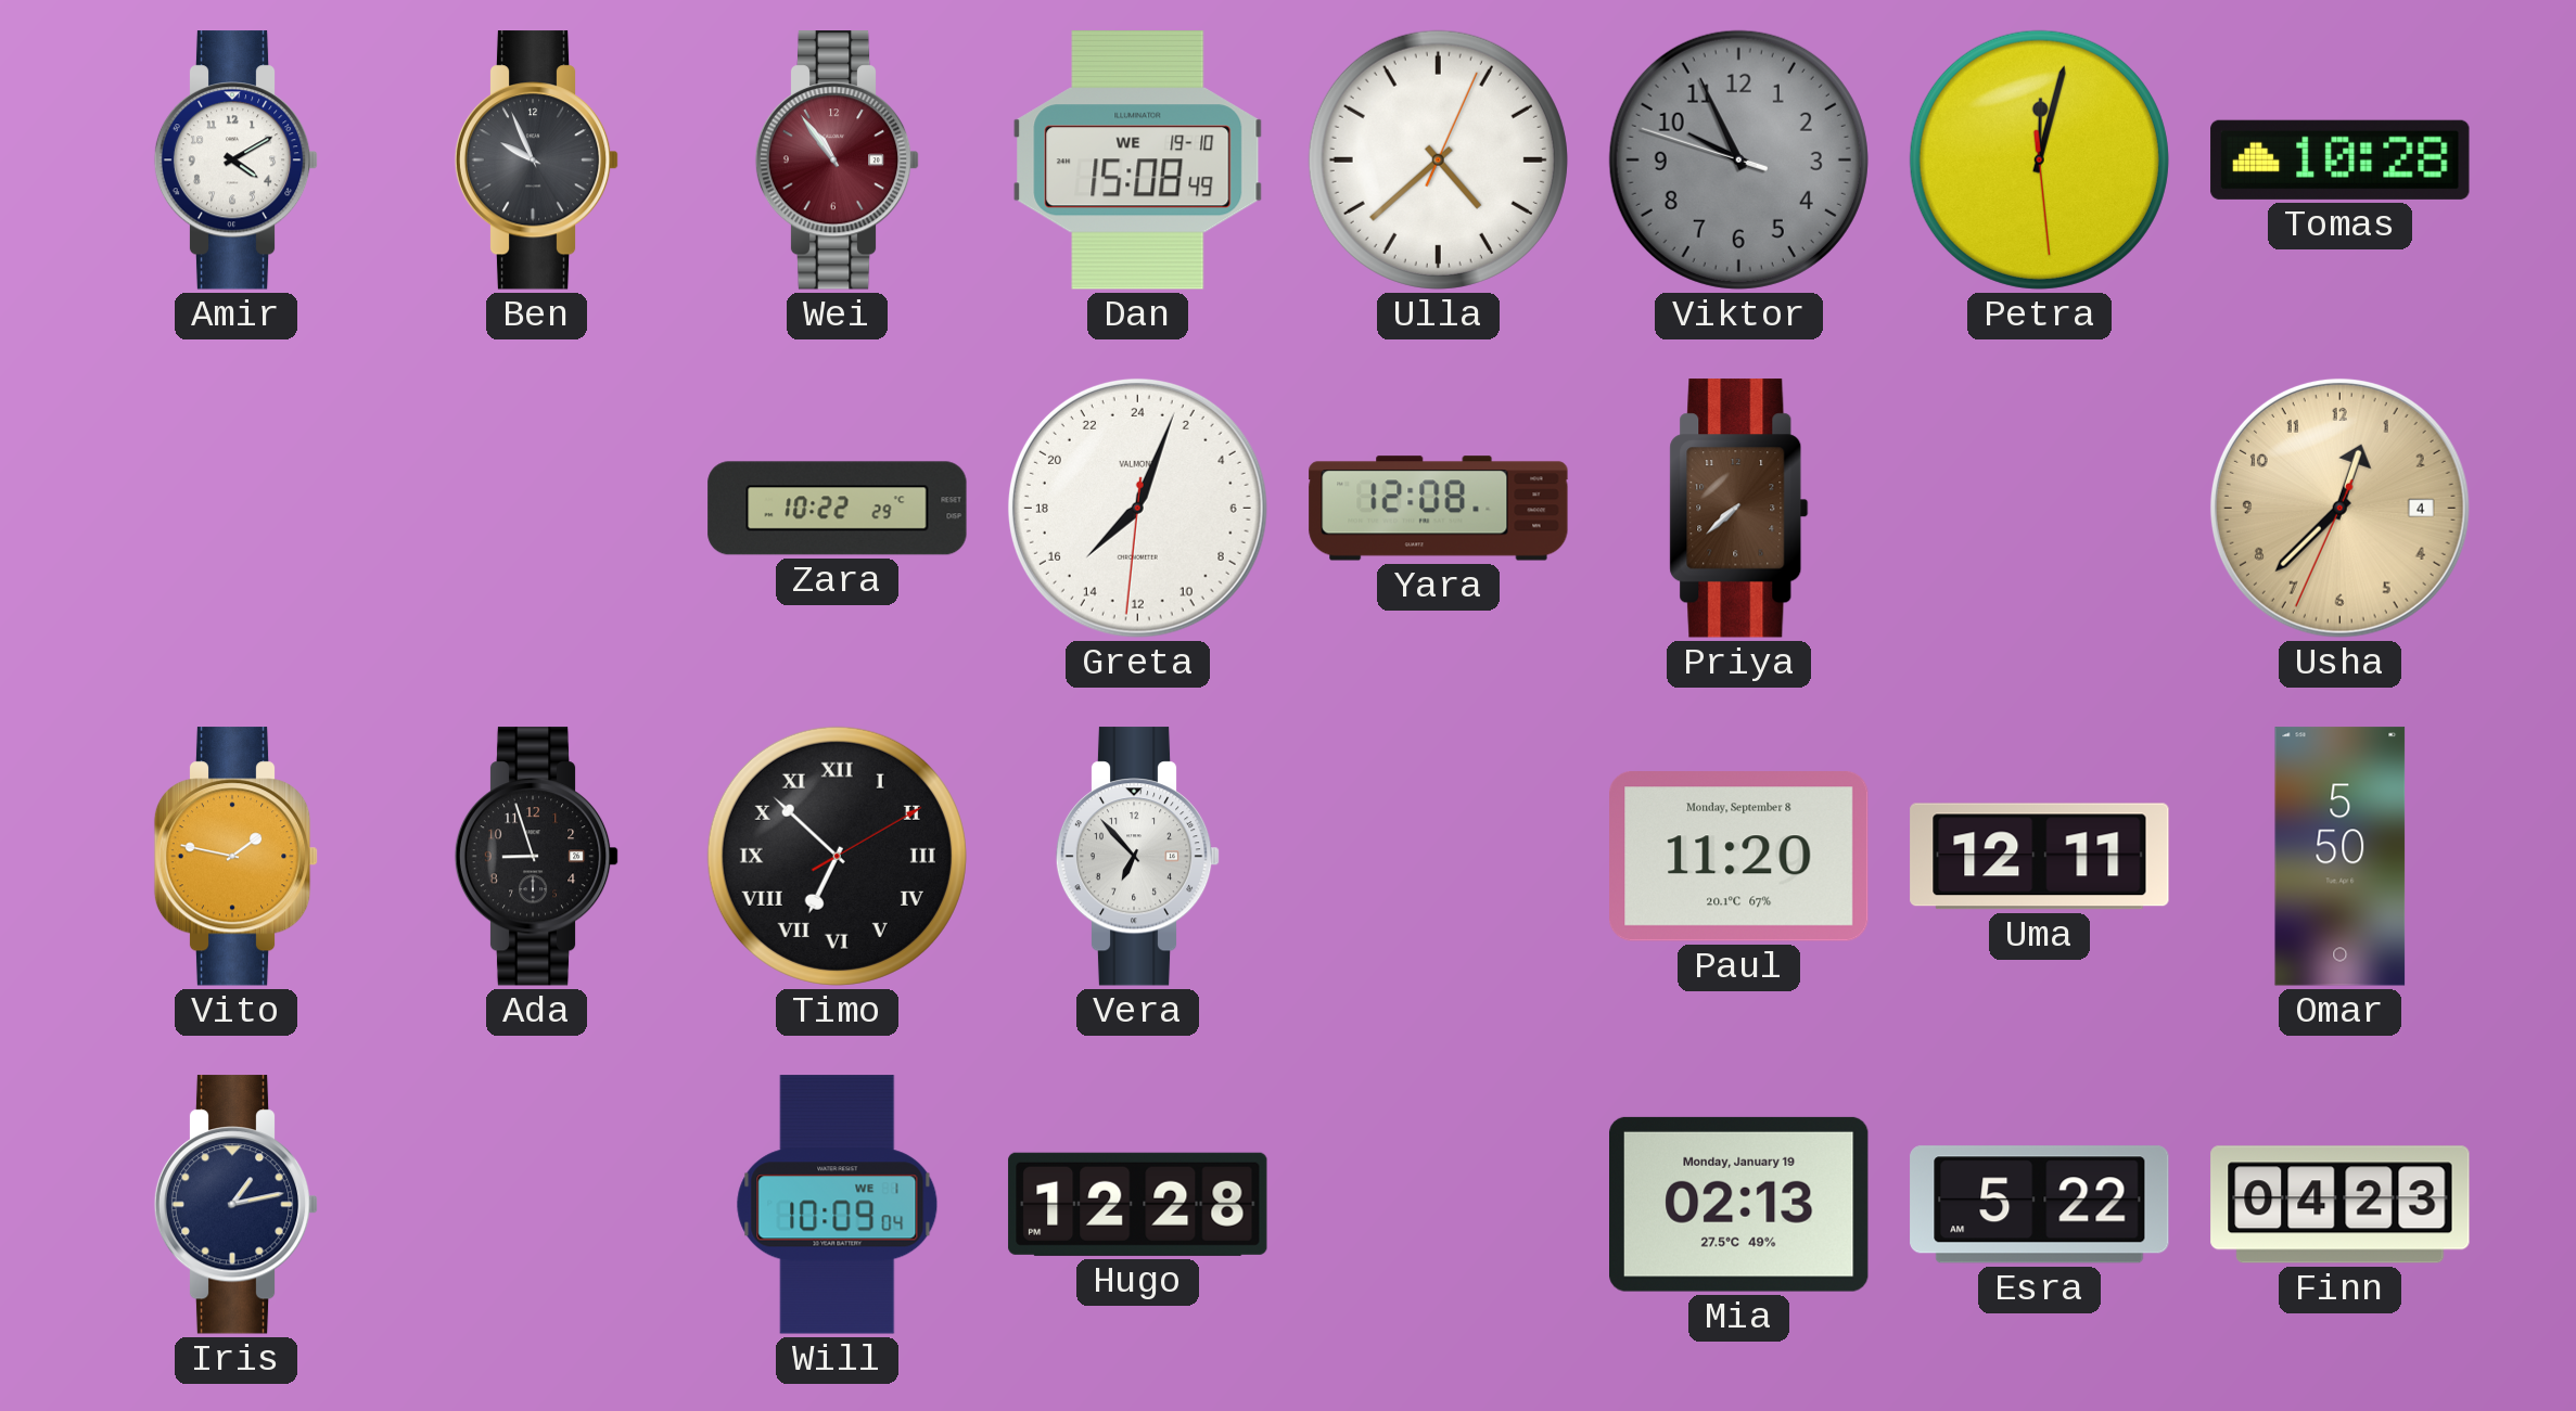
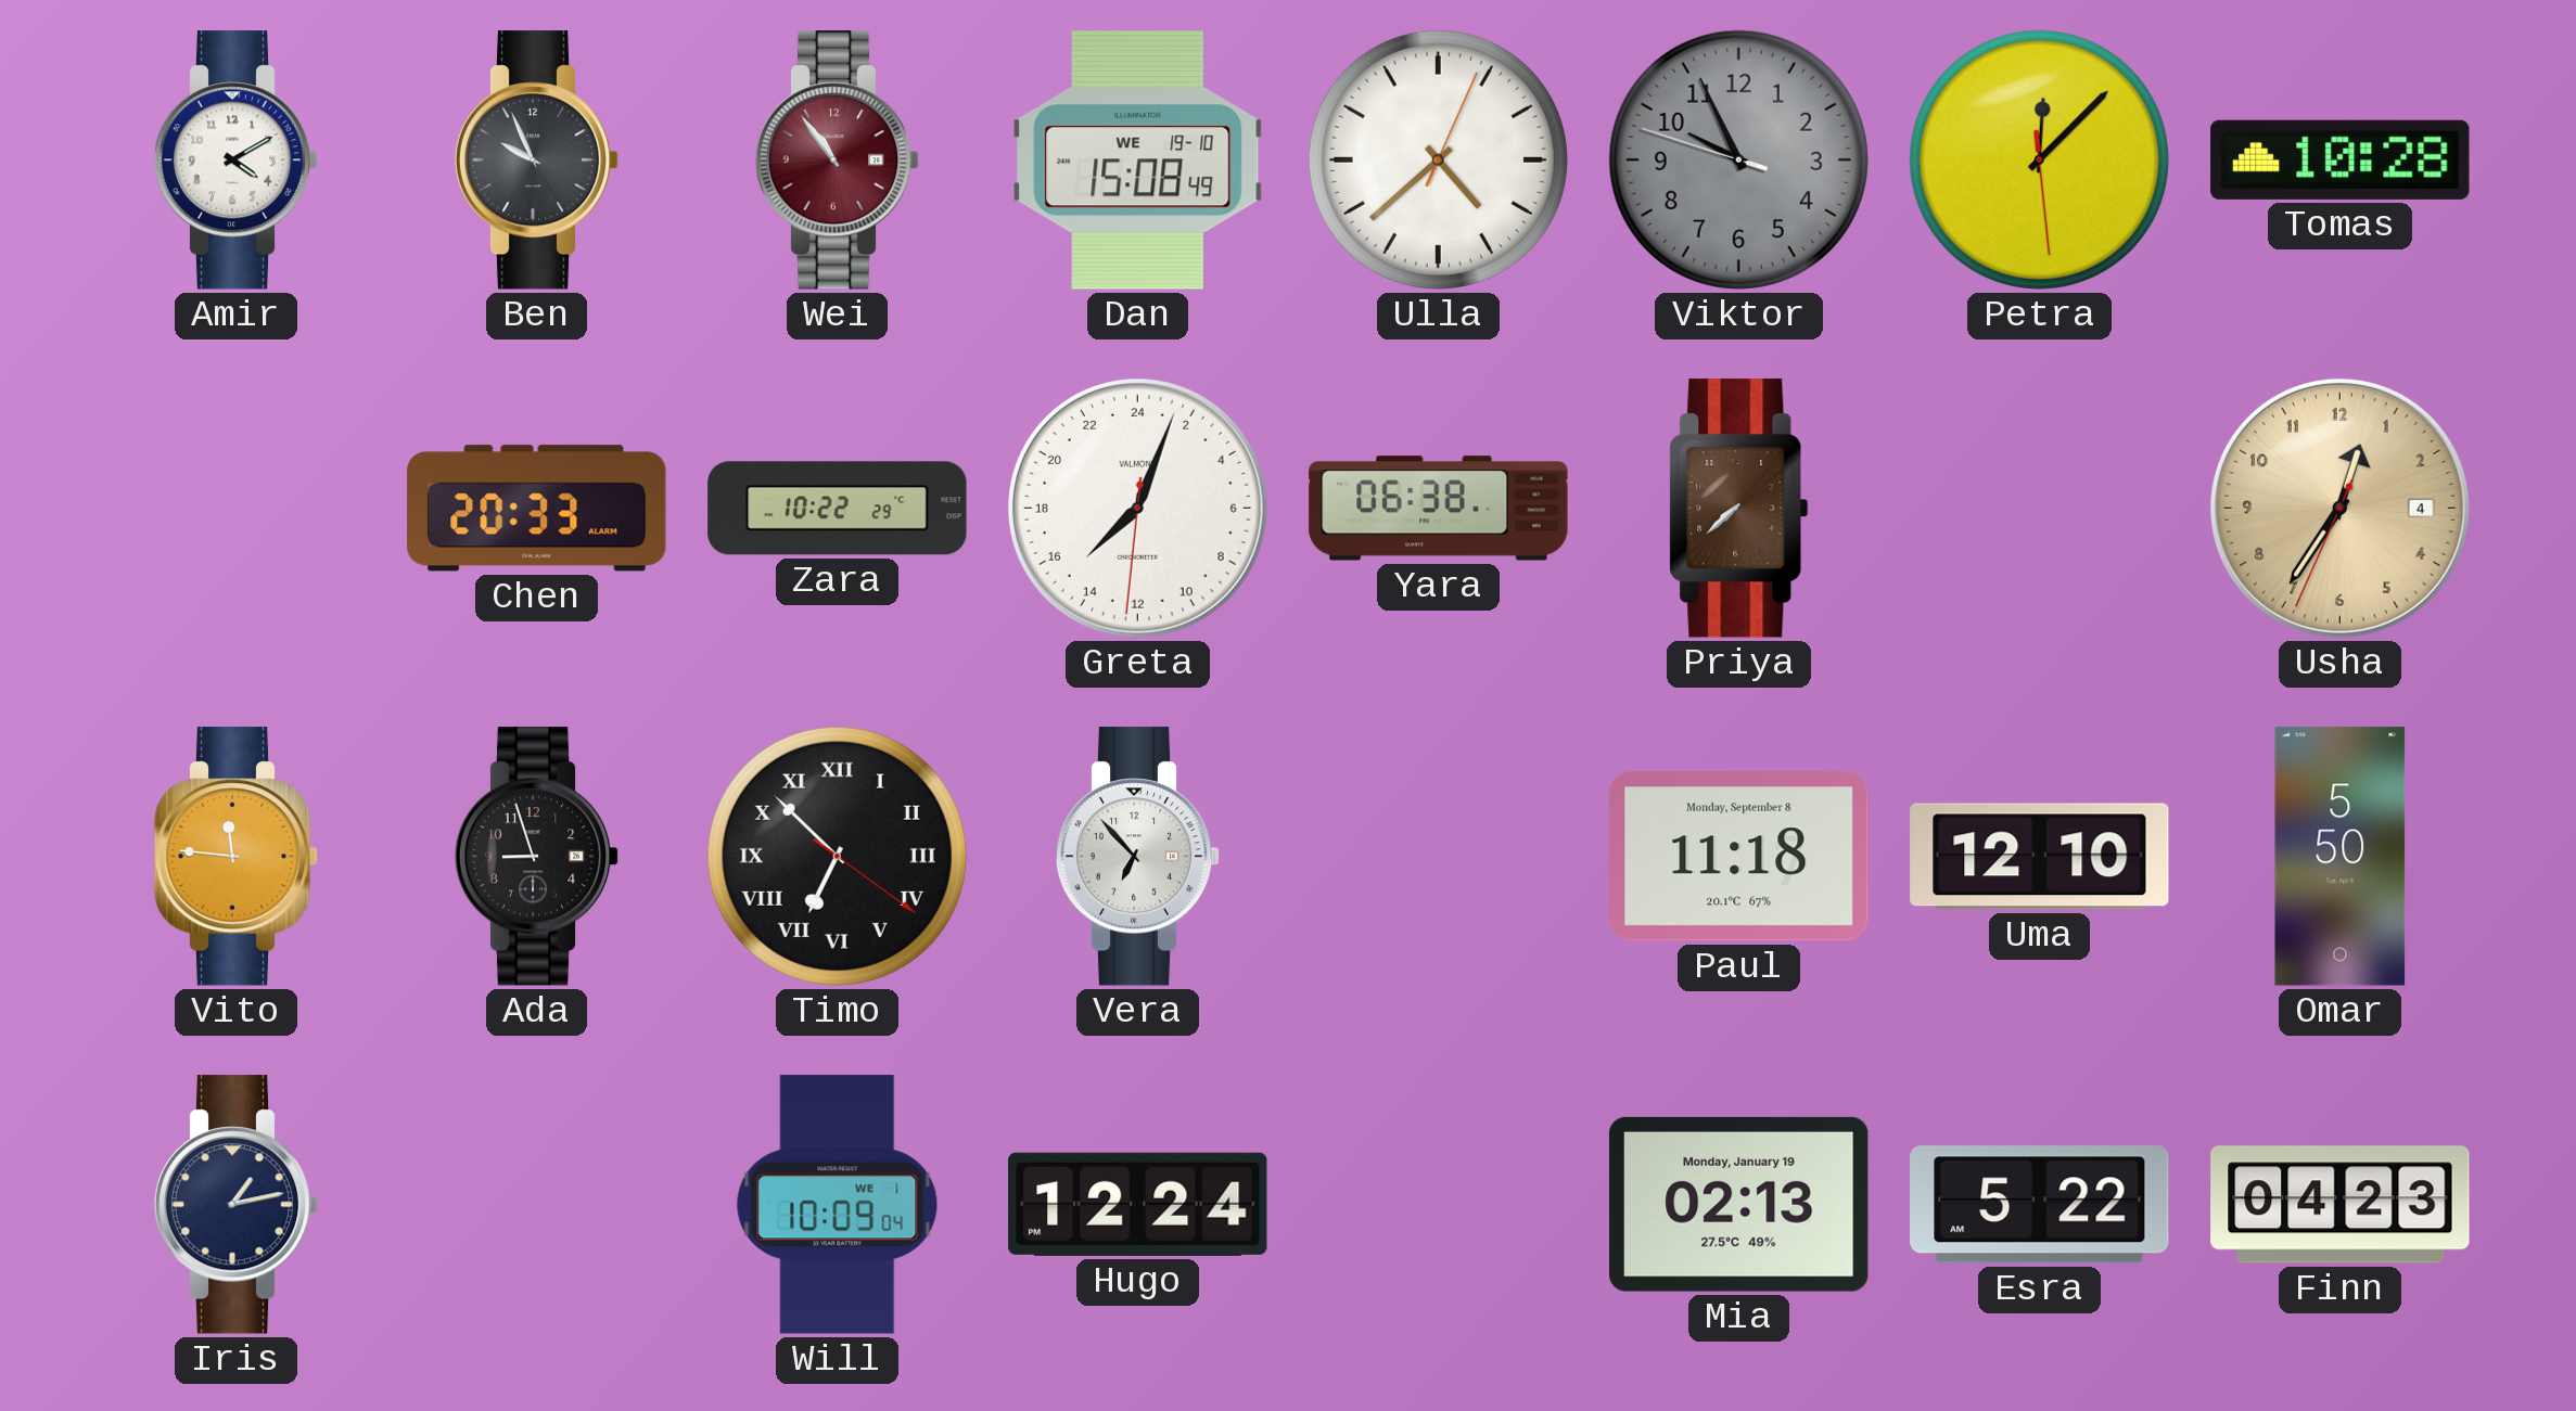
Petra: 12:02 -> 12:07
Chen: none -> 20:33
Yara: 12:08 -> 06:38
Usha: 12:37 -> 12:35
Vito: 1:47 -> 11:46
Timo: 6:52:10 -> 6:52:21
Paul: 11:20 -> 11:18
Uma: 12:11 -> 12:10
Hugo: 12:28 -> 12:24
